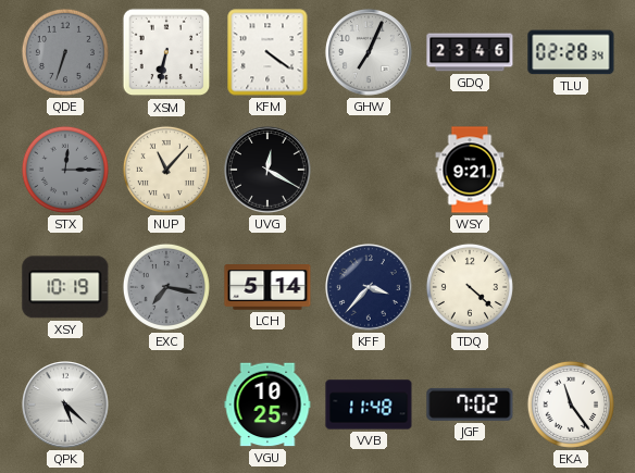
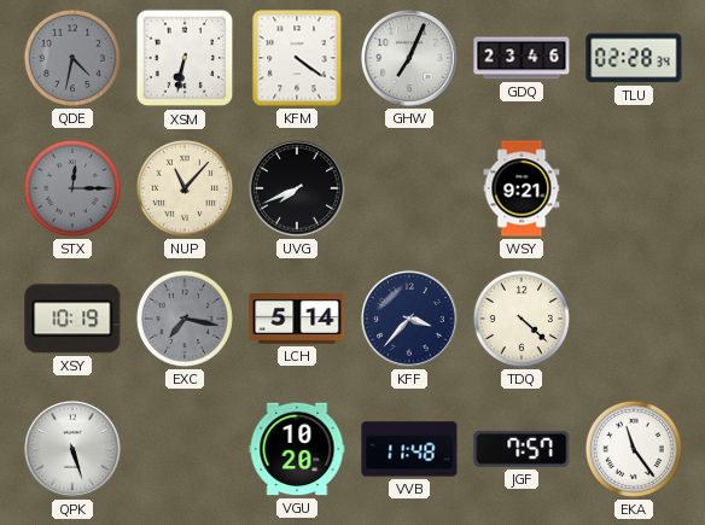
QDE: 6:33 -> 4:32
UVG: 12:20 -> 7:41
QPK: 5:22 -> 5:27
VGU: 10:25 -> 10:20
JGF: 7:02 -> 7:57
